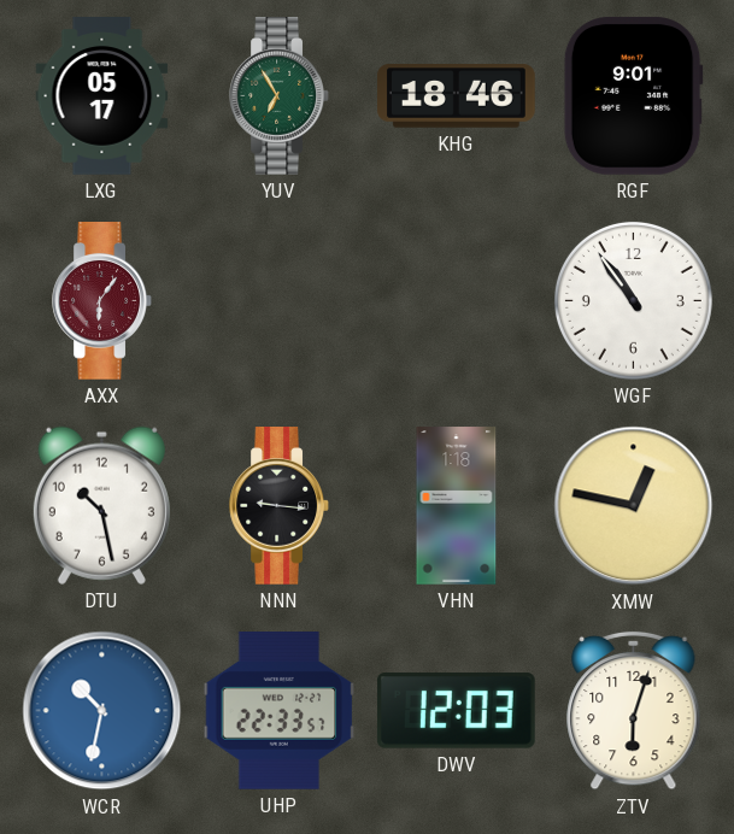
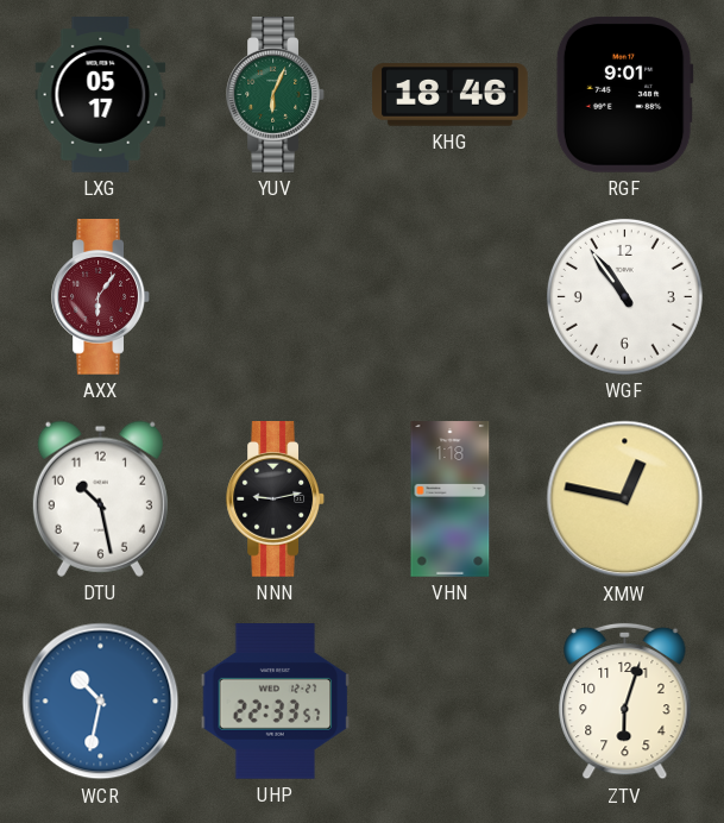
YUV: 6:55 -> 6:04
NNN: 9:16 -> 9:13
DWV: 12:03 -> none
